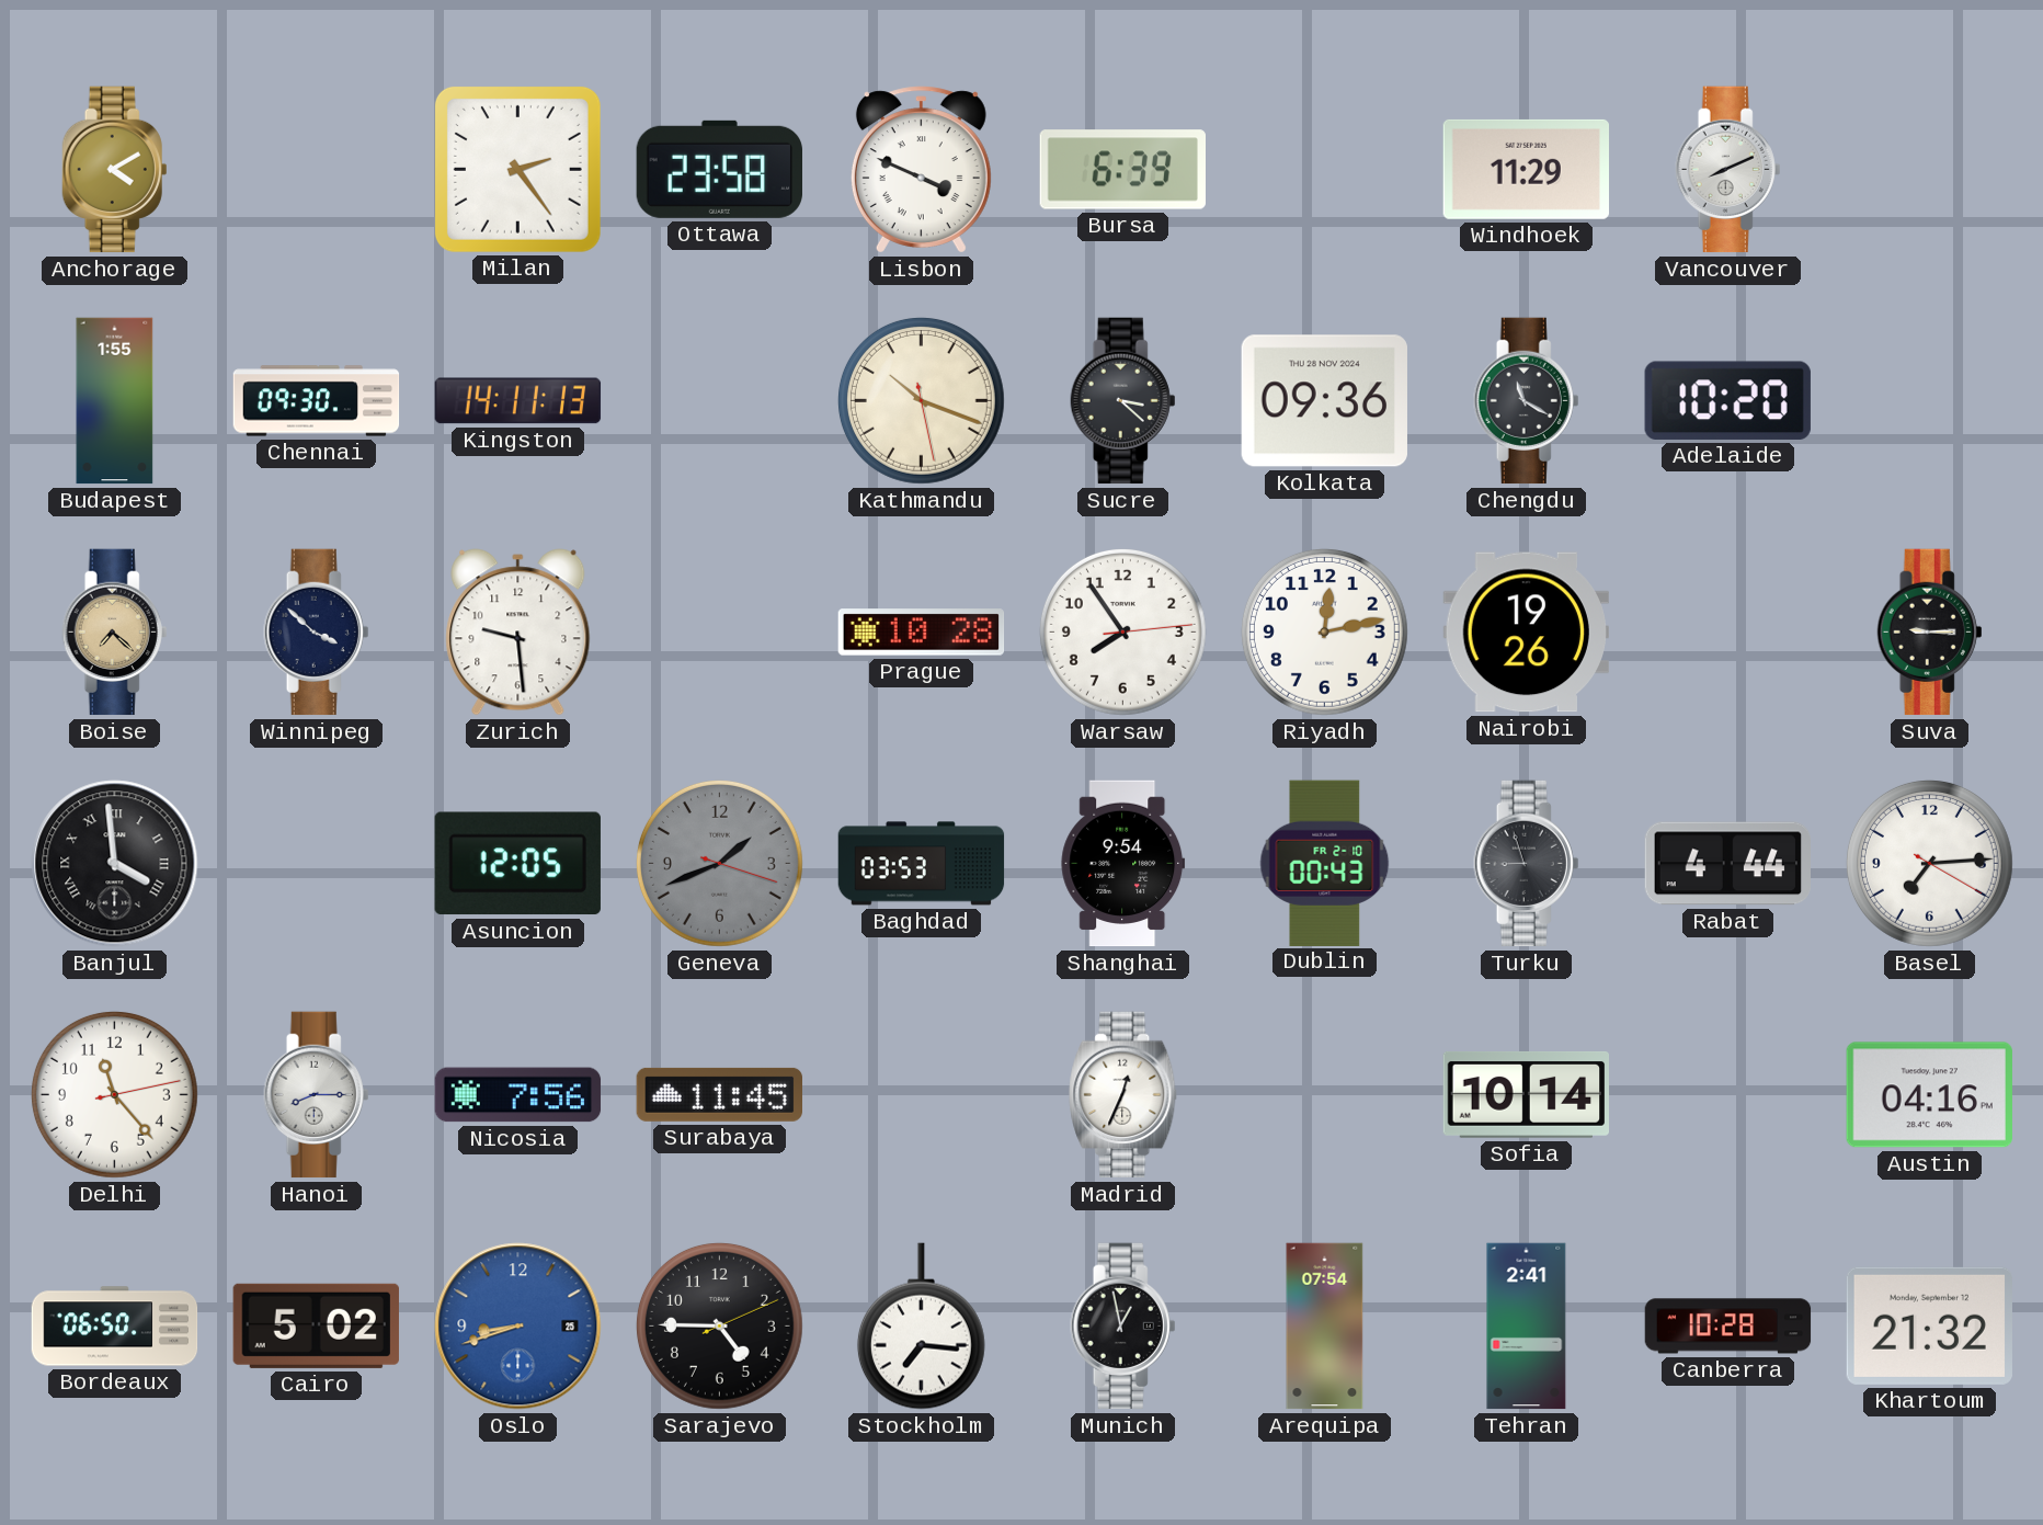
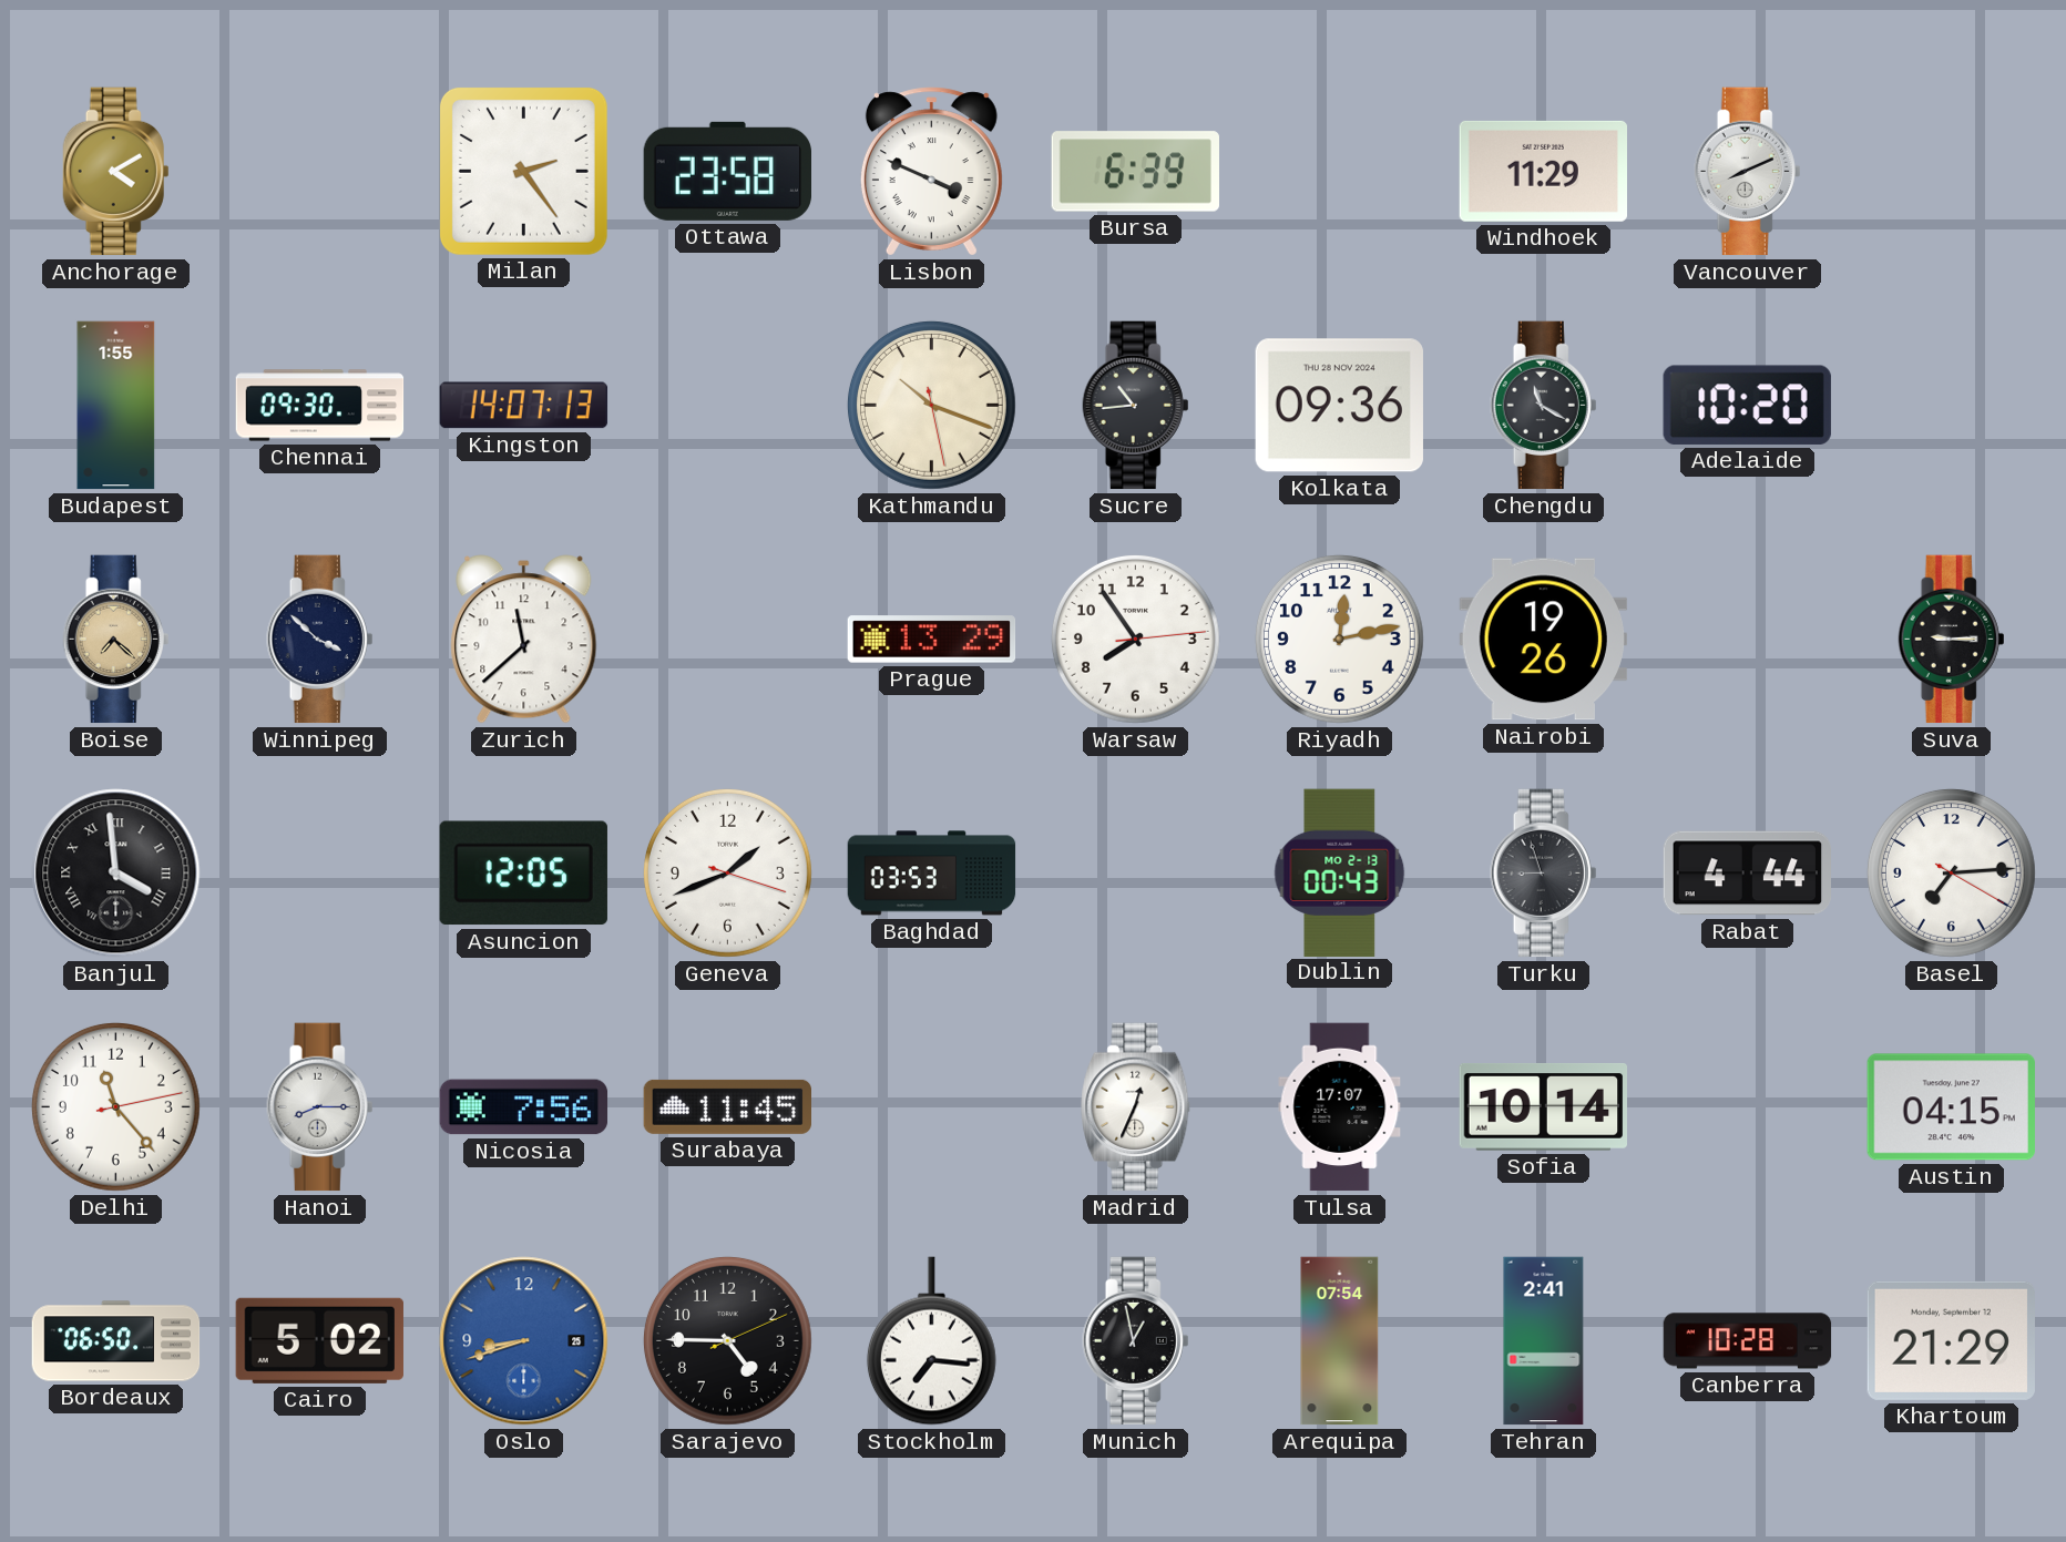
Kingston: 14:11 -> 14:07
Sucre: 3:22 -> 10:44
Zurich: 9:29 -> 11:38
Prague: 10:28 -> 13:29
Geneva dial: grey -> white
Shanghai: 9:54 -> none
Dublin date: FR 2-10 -> MO 2-13
Tulsa: none -> 17:07
Austin: 04:16 -> 04:15
Khartoum: 21:32 -> 21:29
